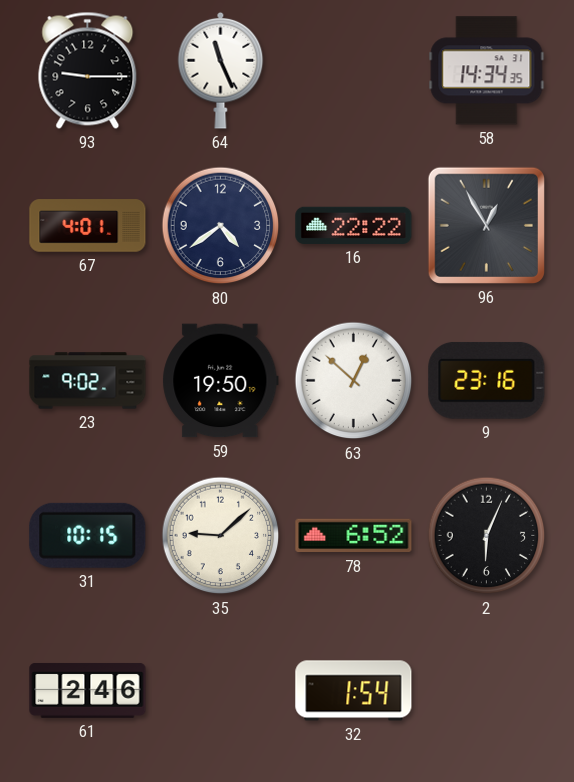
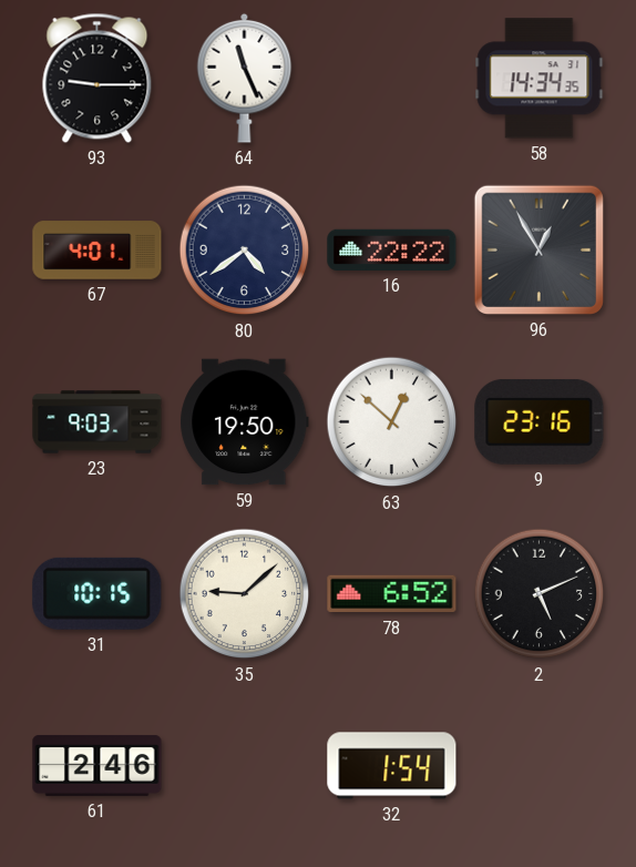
23: 9:02 -> 9:03
2: 6:04 -> 5:11
